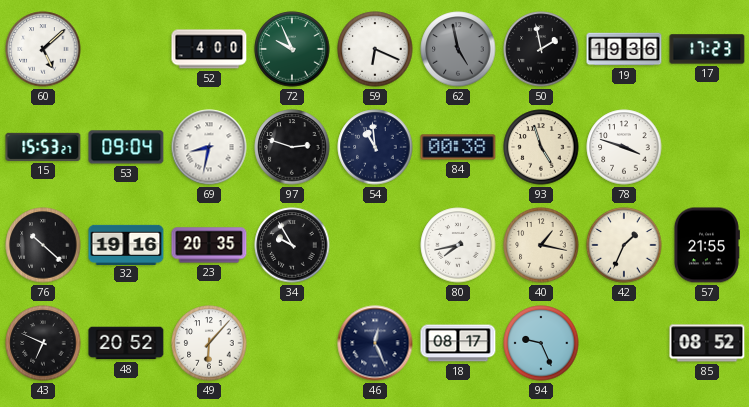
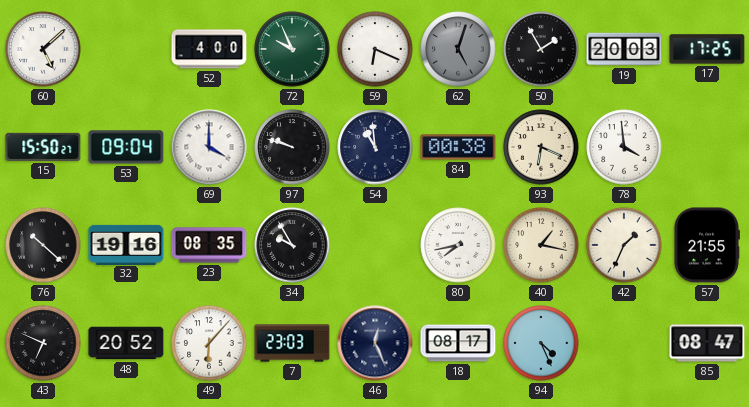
62: 4:58 -> 5:03
50: 1:58 -> 1:55
19: 19:36 -> 20:03
17: 17:23 -> 17:25
15: 15:53 -> 15:50
69: 8:32 -> 4:00
97: 2:48 -> 9:48
93: 4:57 -> 6:19
78: 3:48 -> 3:59
23: 20:35 -> 08:35
7: none -> 23:03
94: 9:26 -> 4:26
85: 08:52 -> 08:47
